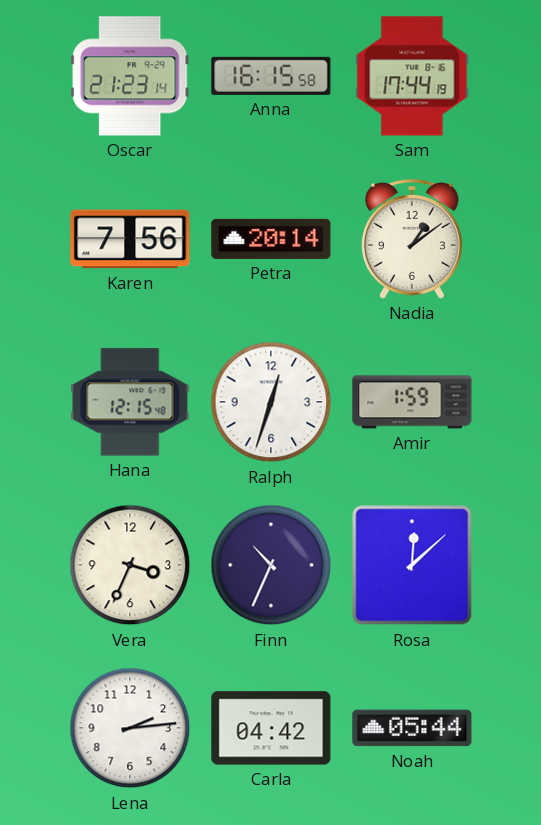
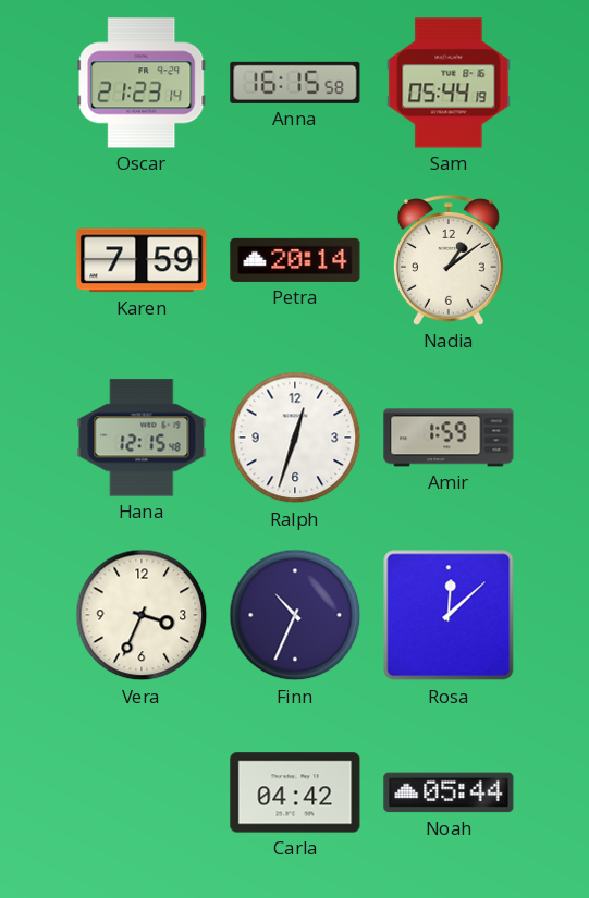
Sam: 17:44 -> 05:44
Karen: 7:56 -> 7:59
Lena: 2:14 -> none
